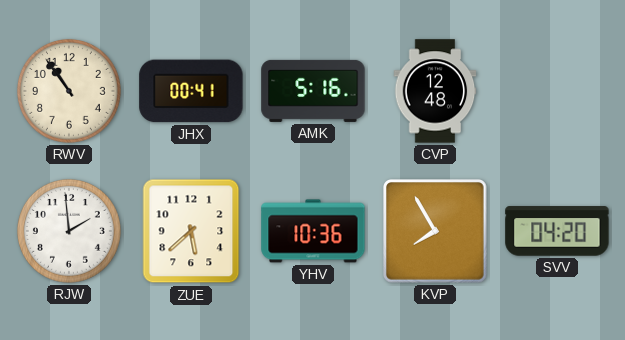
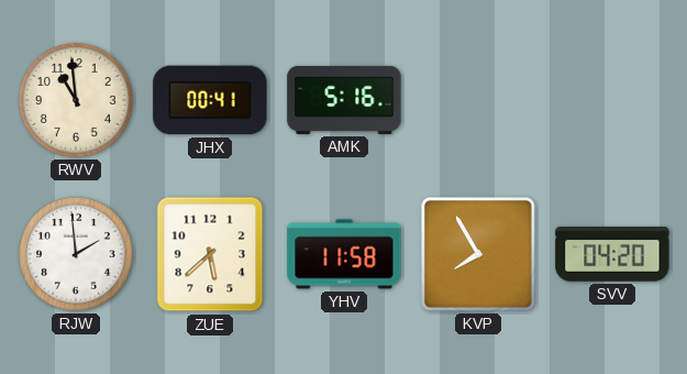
RWV: 10:54 -> 10:59
CVP: 12:48 -> none
YHV: 10:36 -> 11:58
